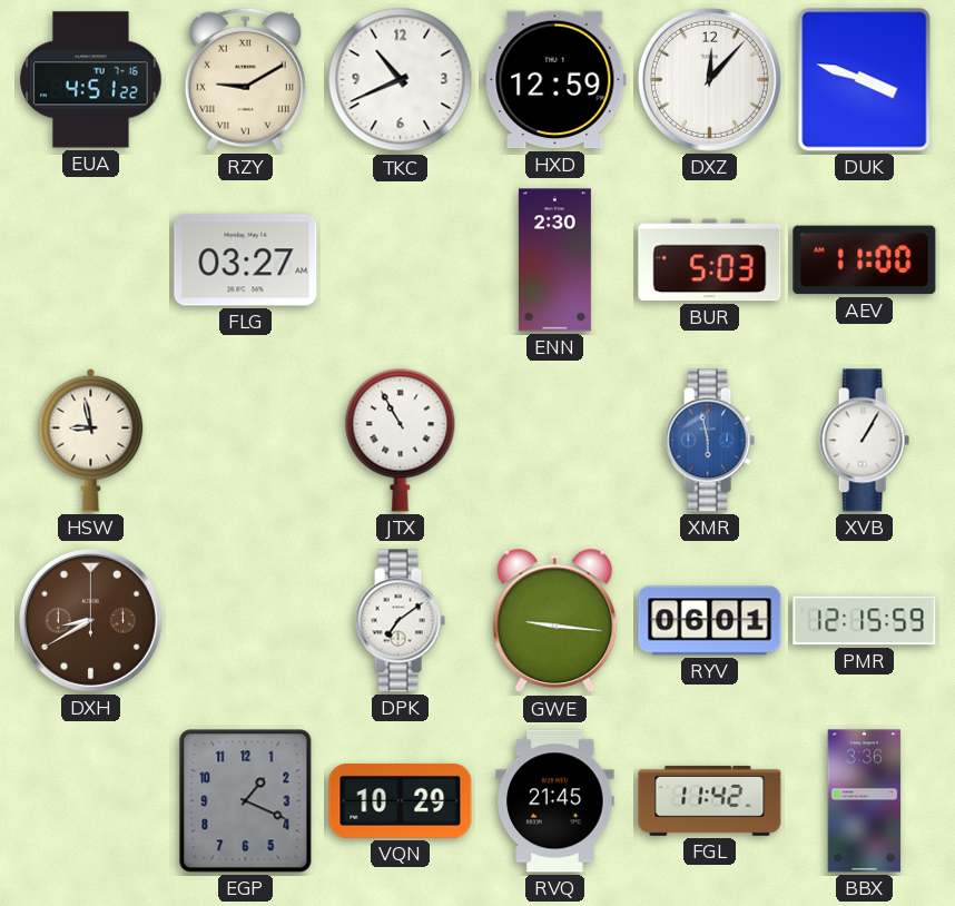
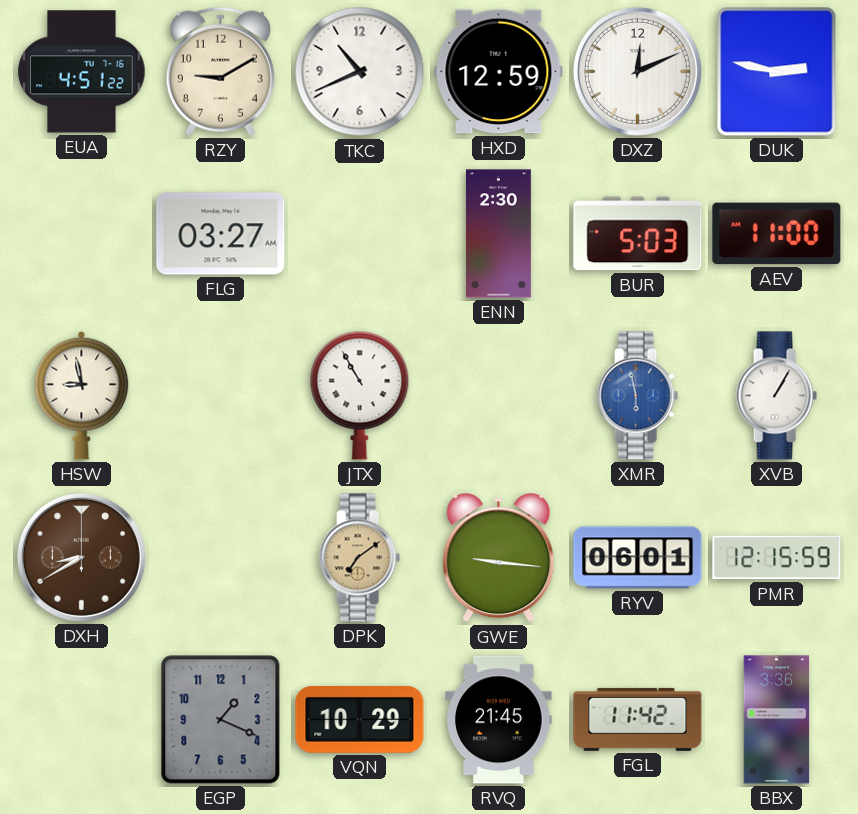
RZY numerals: Roman -> Arabic
DXZ: 12:07 -> 12:11
DUK: 3:48 -> 2:47
DPK dial: white -> champagne
